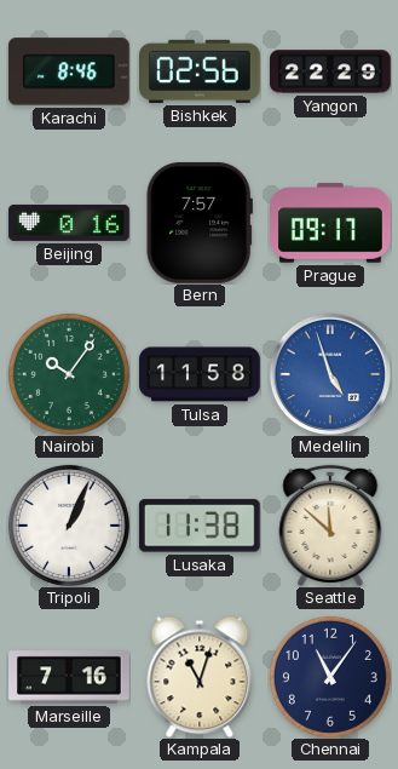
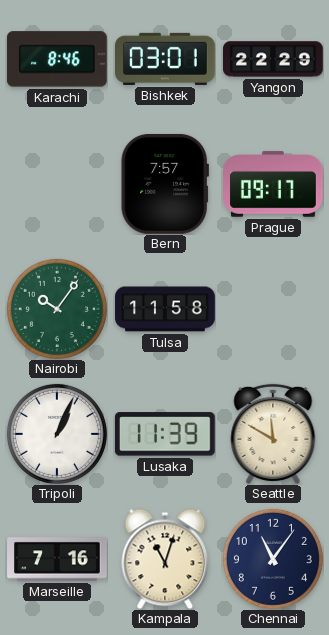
Bishkek: 02:56 -> 03:01
Beijing: 0:16 -> none
Medellin: 4:57 -> none
Lusaka: 11:38 -> 11:39
Seattle: 11:52 -> 11:50
